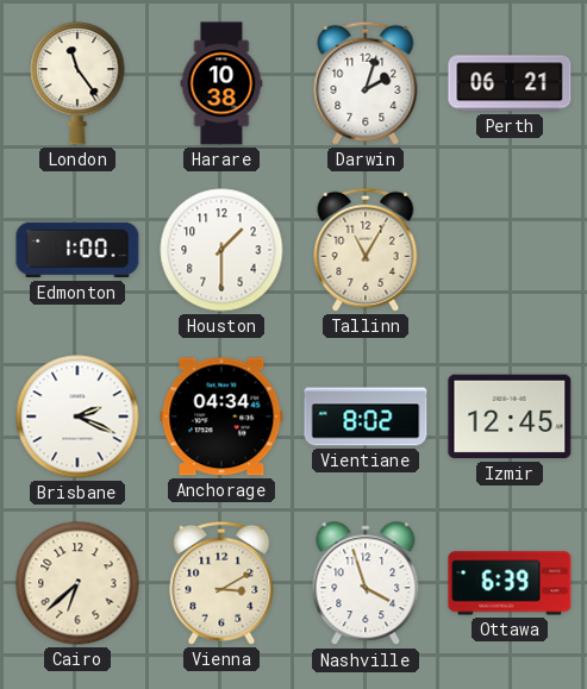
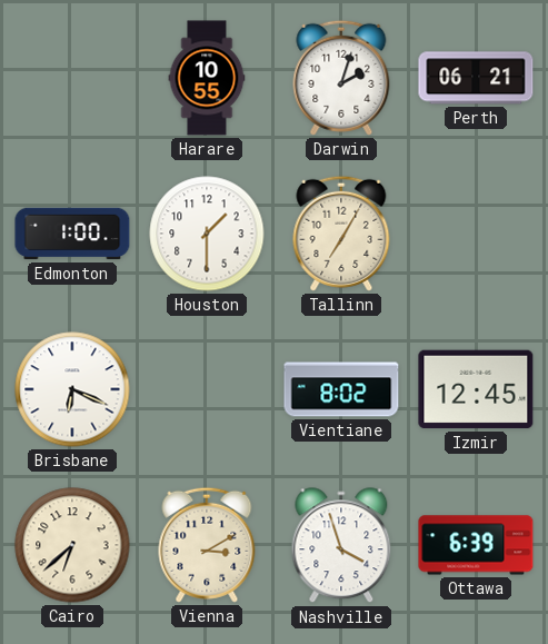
London: 11:24 -> none
Harare: 10:38 -> 10:55
Tallinn: 11:05 -> 7:05
Brisbane: 2:19 -> 6:19
Anchorage: 04:34 -> none
